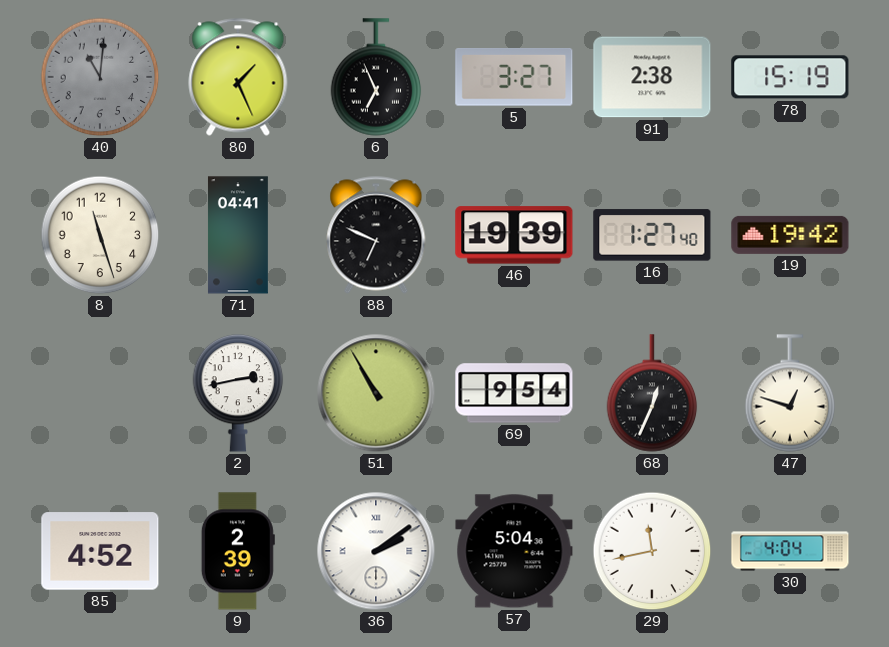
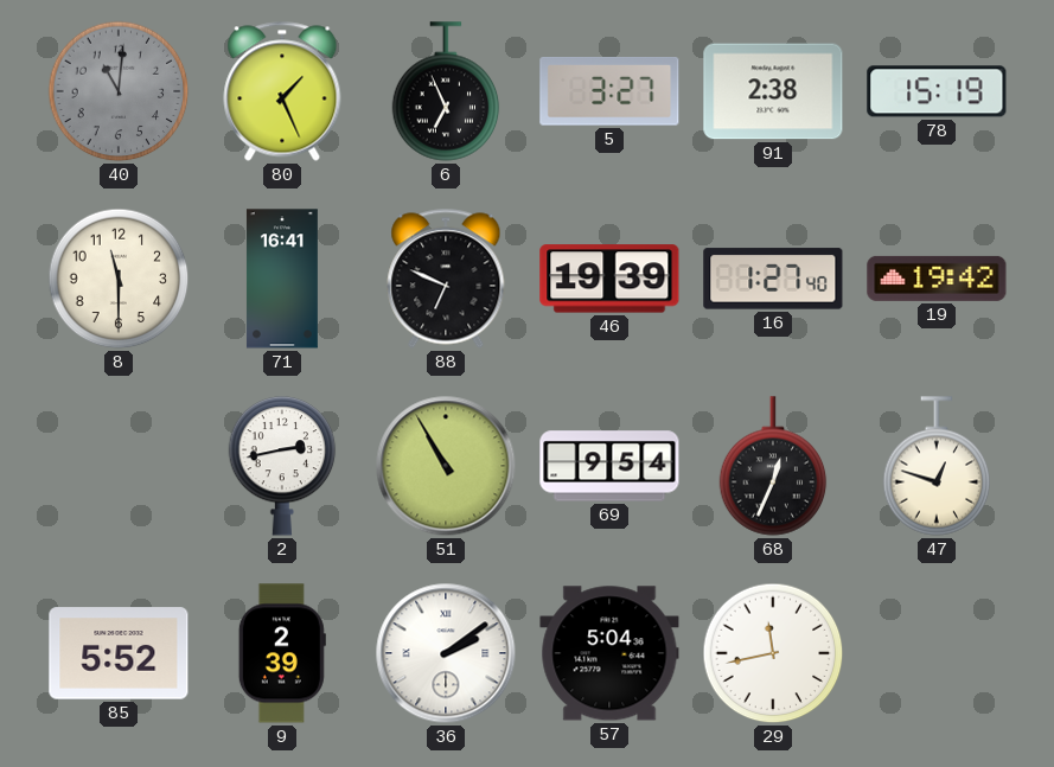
8: 11:27 -> 11:30
71: 04:41 -> 16:41
85: 4:52 -> 5:52
30: 4:04 -> none
